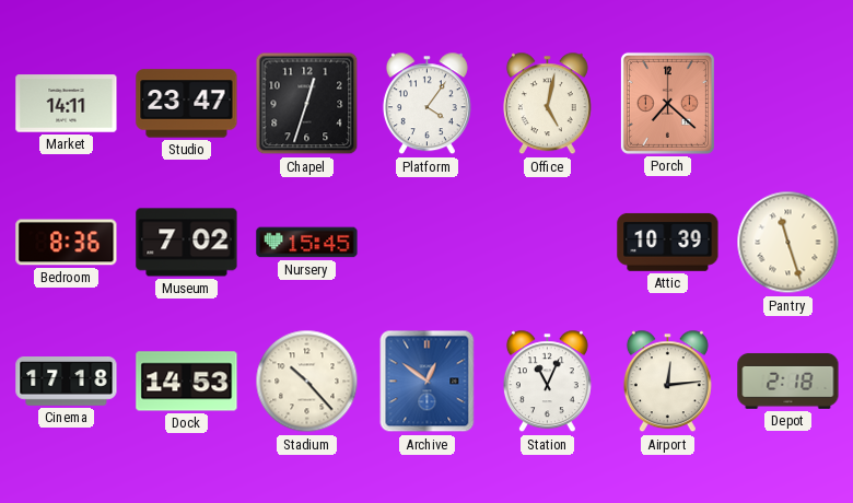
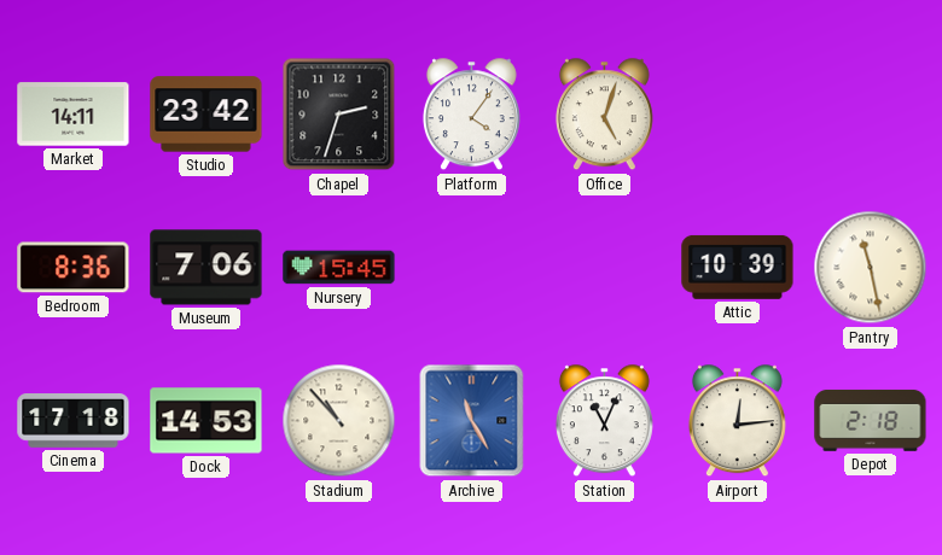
Studio: 23:47 -> 23:42
Chapel: 12:33 -> 2:33
Office: 5:02 -> 5:03
Porch: 7:22 -> none
Museum: 7:02 -> 7:06
Pantry: 11:27 -> 11:28
Stadium: 10:23 -> 10:53
Archive: 12:51 -> 11:25
